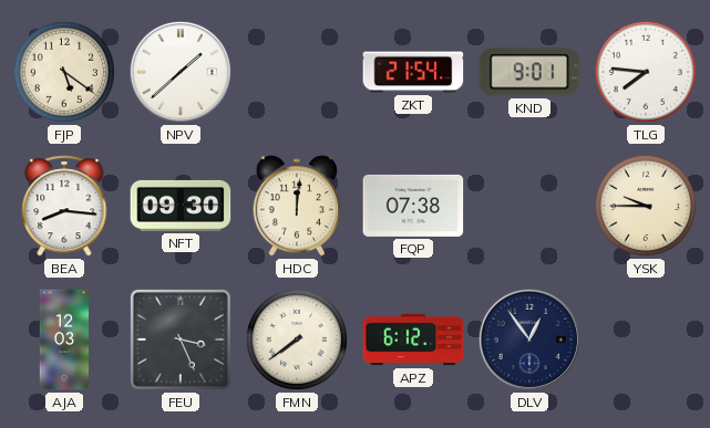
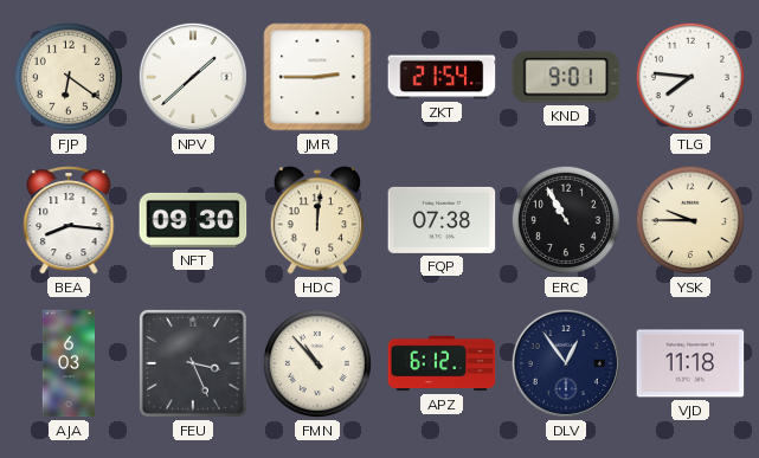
FJP: 5:21 -> 6:21
JMR: none -> 2:45
ERC: none -> 10:55
AJA: 12:03 -> 6:03
FMN: 7:39 -> 10:53
VJD: none -> 11:18
